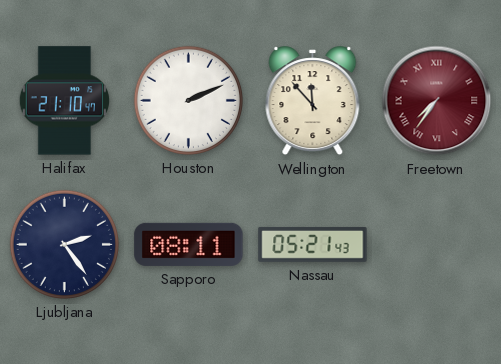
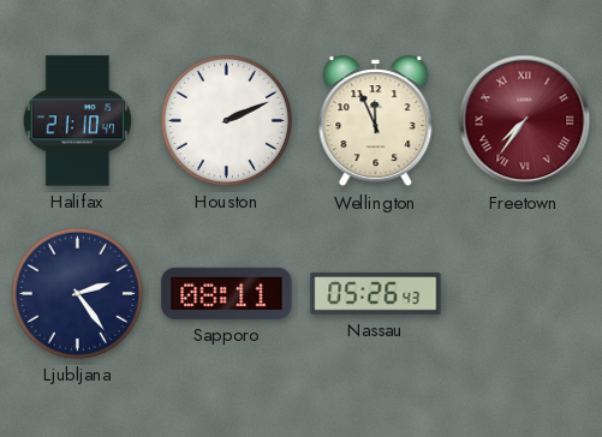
Wellington: 11:53 -> 11:56
Nassau: 05:21 -> 05:26
